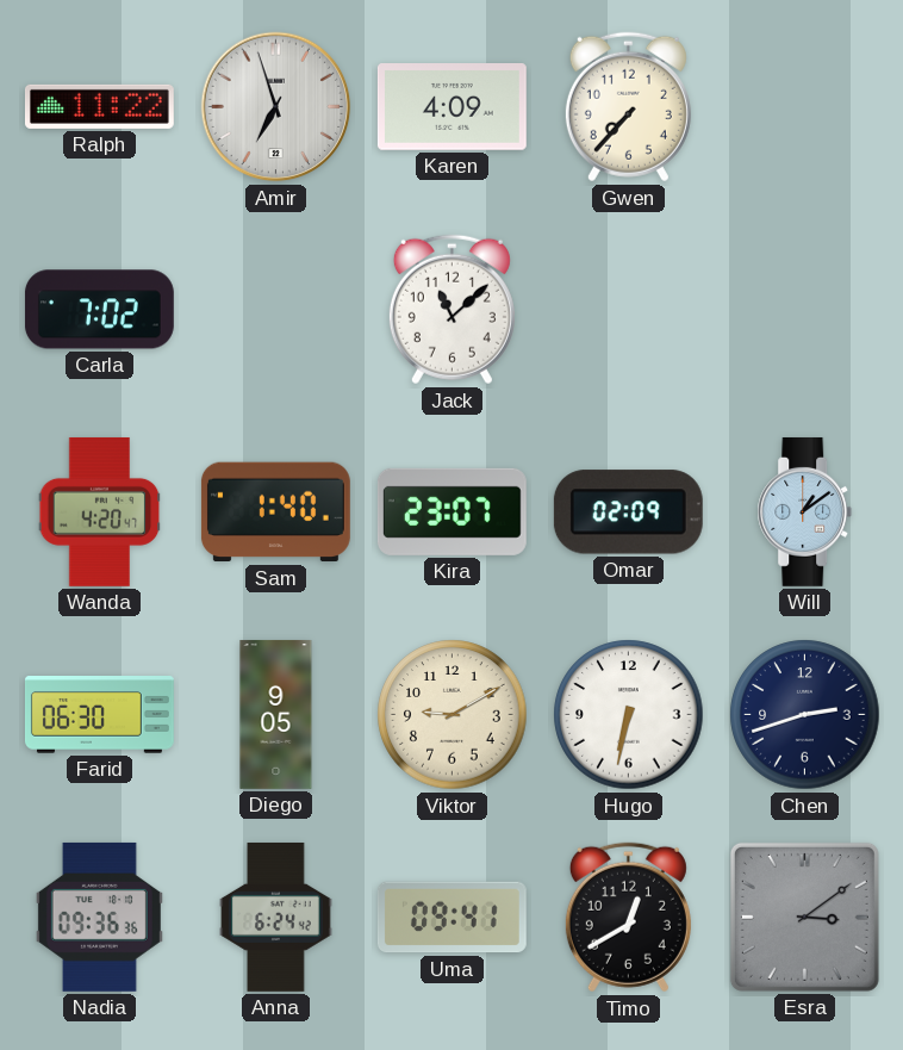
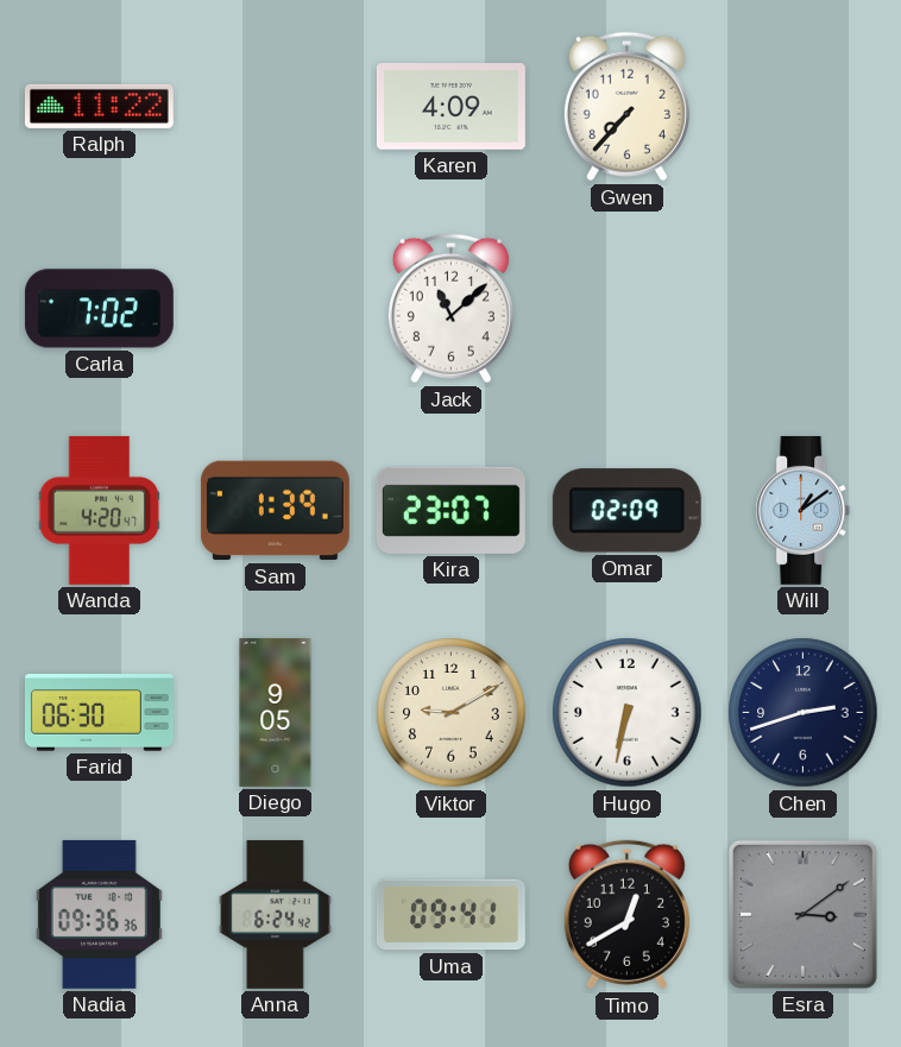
Amir: 6:57 -> none
Sam: 1:40 -> 1:39
